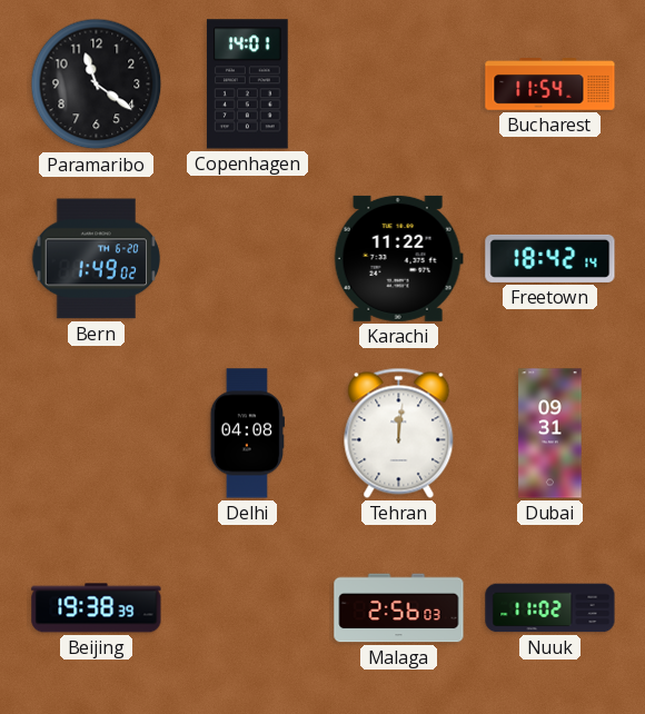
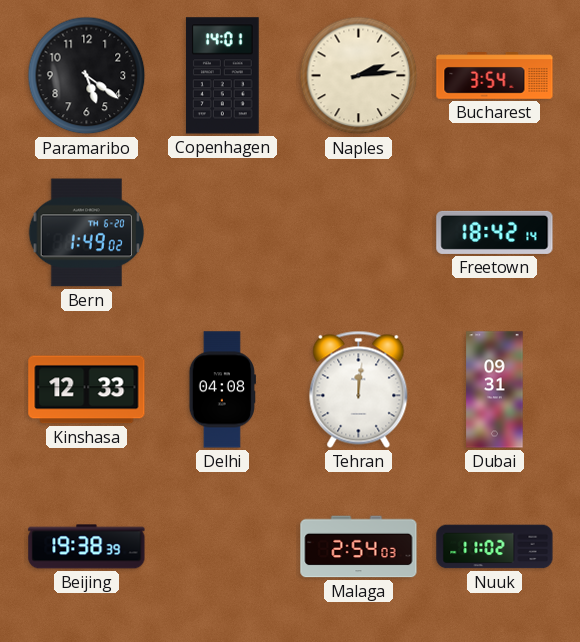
Paramaribo: 11:21 -> 5:21
Naples: none -> 2:14
Bucharest: 11:54 -> 3:54
Karachi: 11:22 -> none
Kinshasa: none -> 12:33
Malaga: 2:56 -> 2:54
